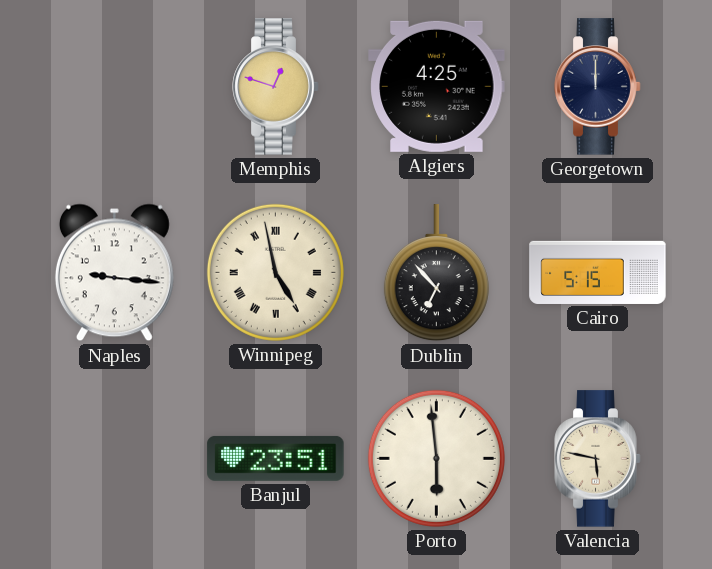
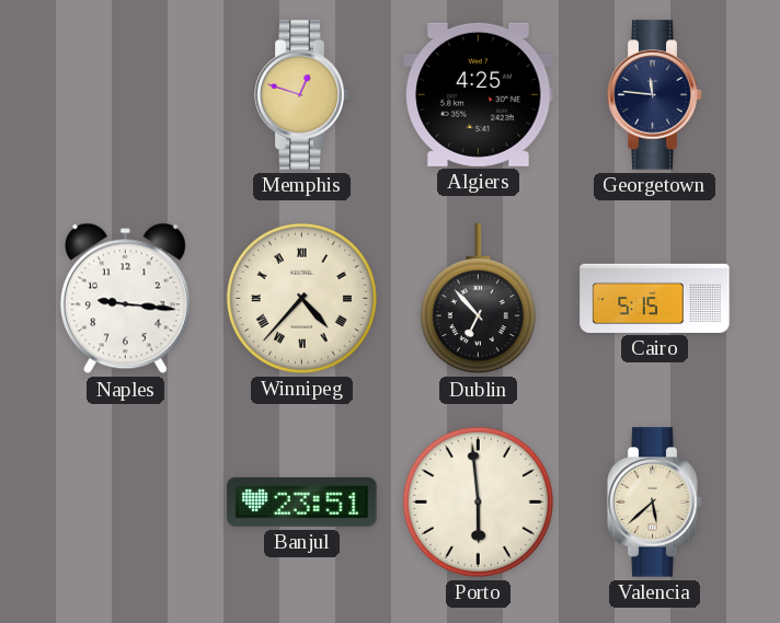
Georgetown: 12:00 -> 11:46
Winnipeg: 4:58 -> 4:37
Valencia: 5:47 -> 5:38
